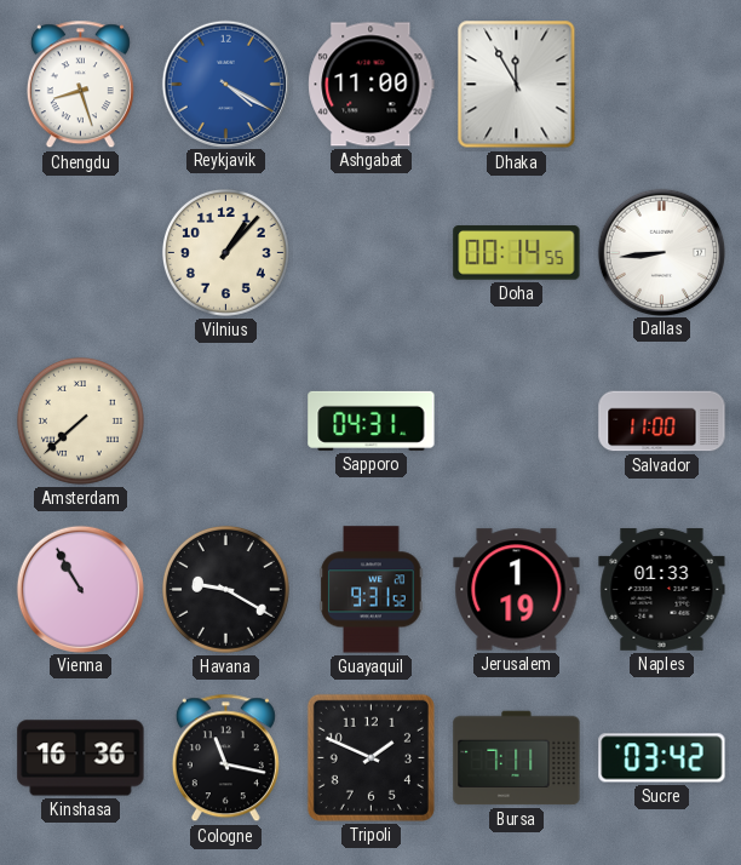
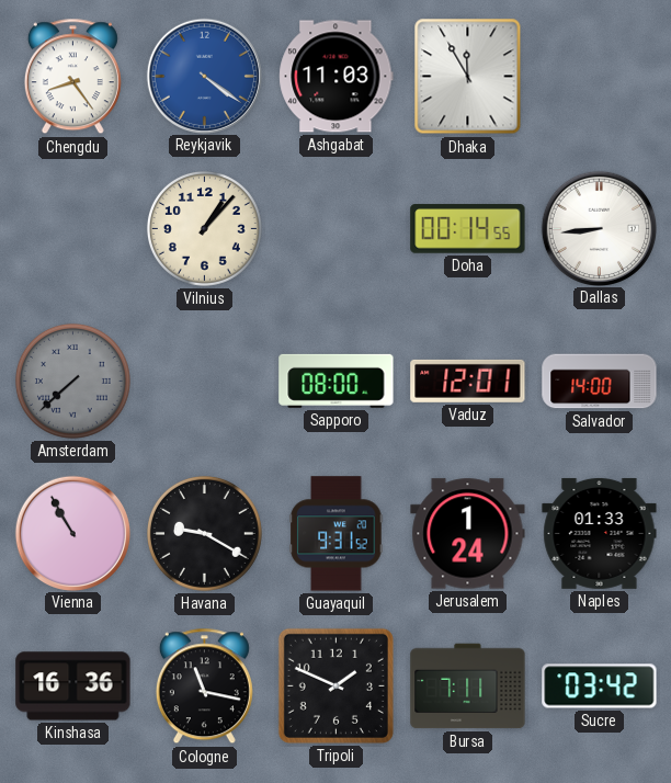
Chengdu: 8:27 -> 8:24
Reykjavik: 4:20 -> 4:21
Ashgabat: 11:00 -> 11:03
Amsterdam dial: cream -> grey
Sapporo: 04:31 -> 08:00
Vaduz: none -> 12:01
Salvador: 11:00 -> 14:00
Jerusalem: 1:19 -> 1:24
